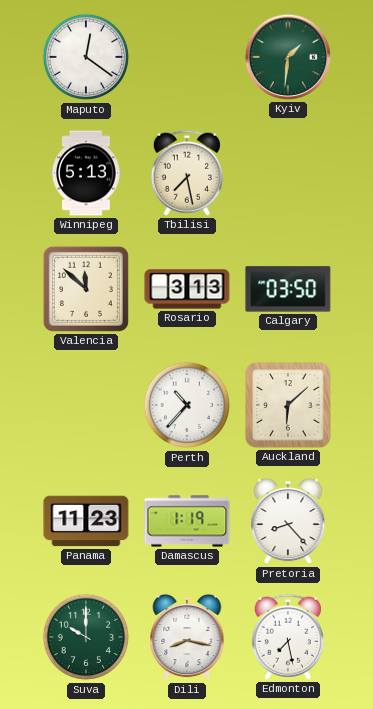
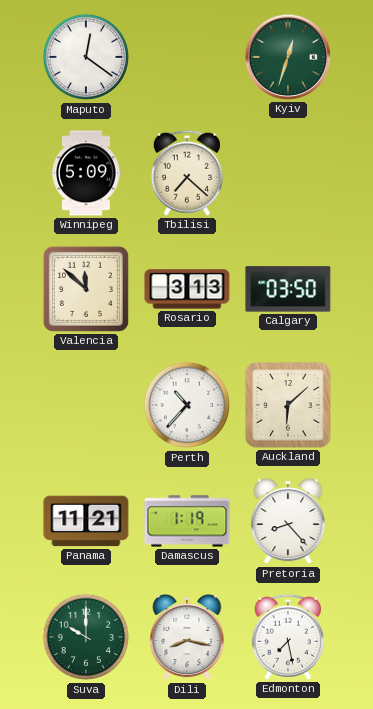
Kyiv: 1:31 -> 12:33
Winnipeg: 5:13 -> 5:09
Tbilisi: 7:28 -> 7:22
Panama: 11:23 -> 11:21
